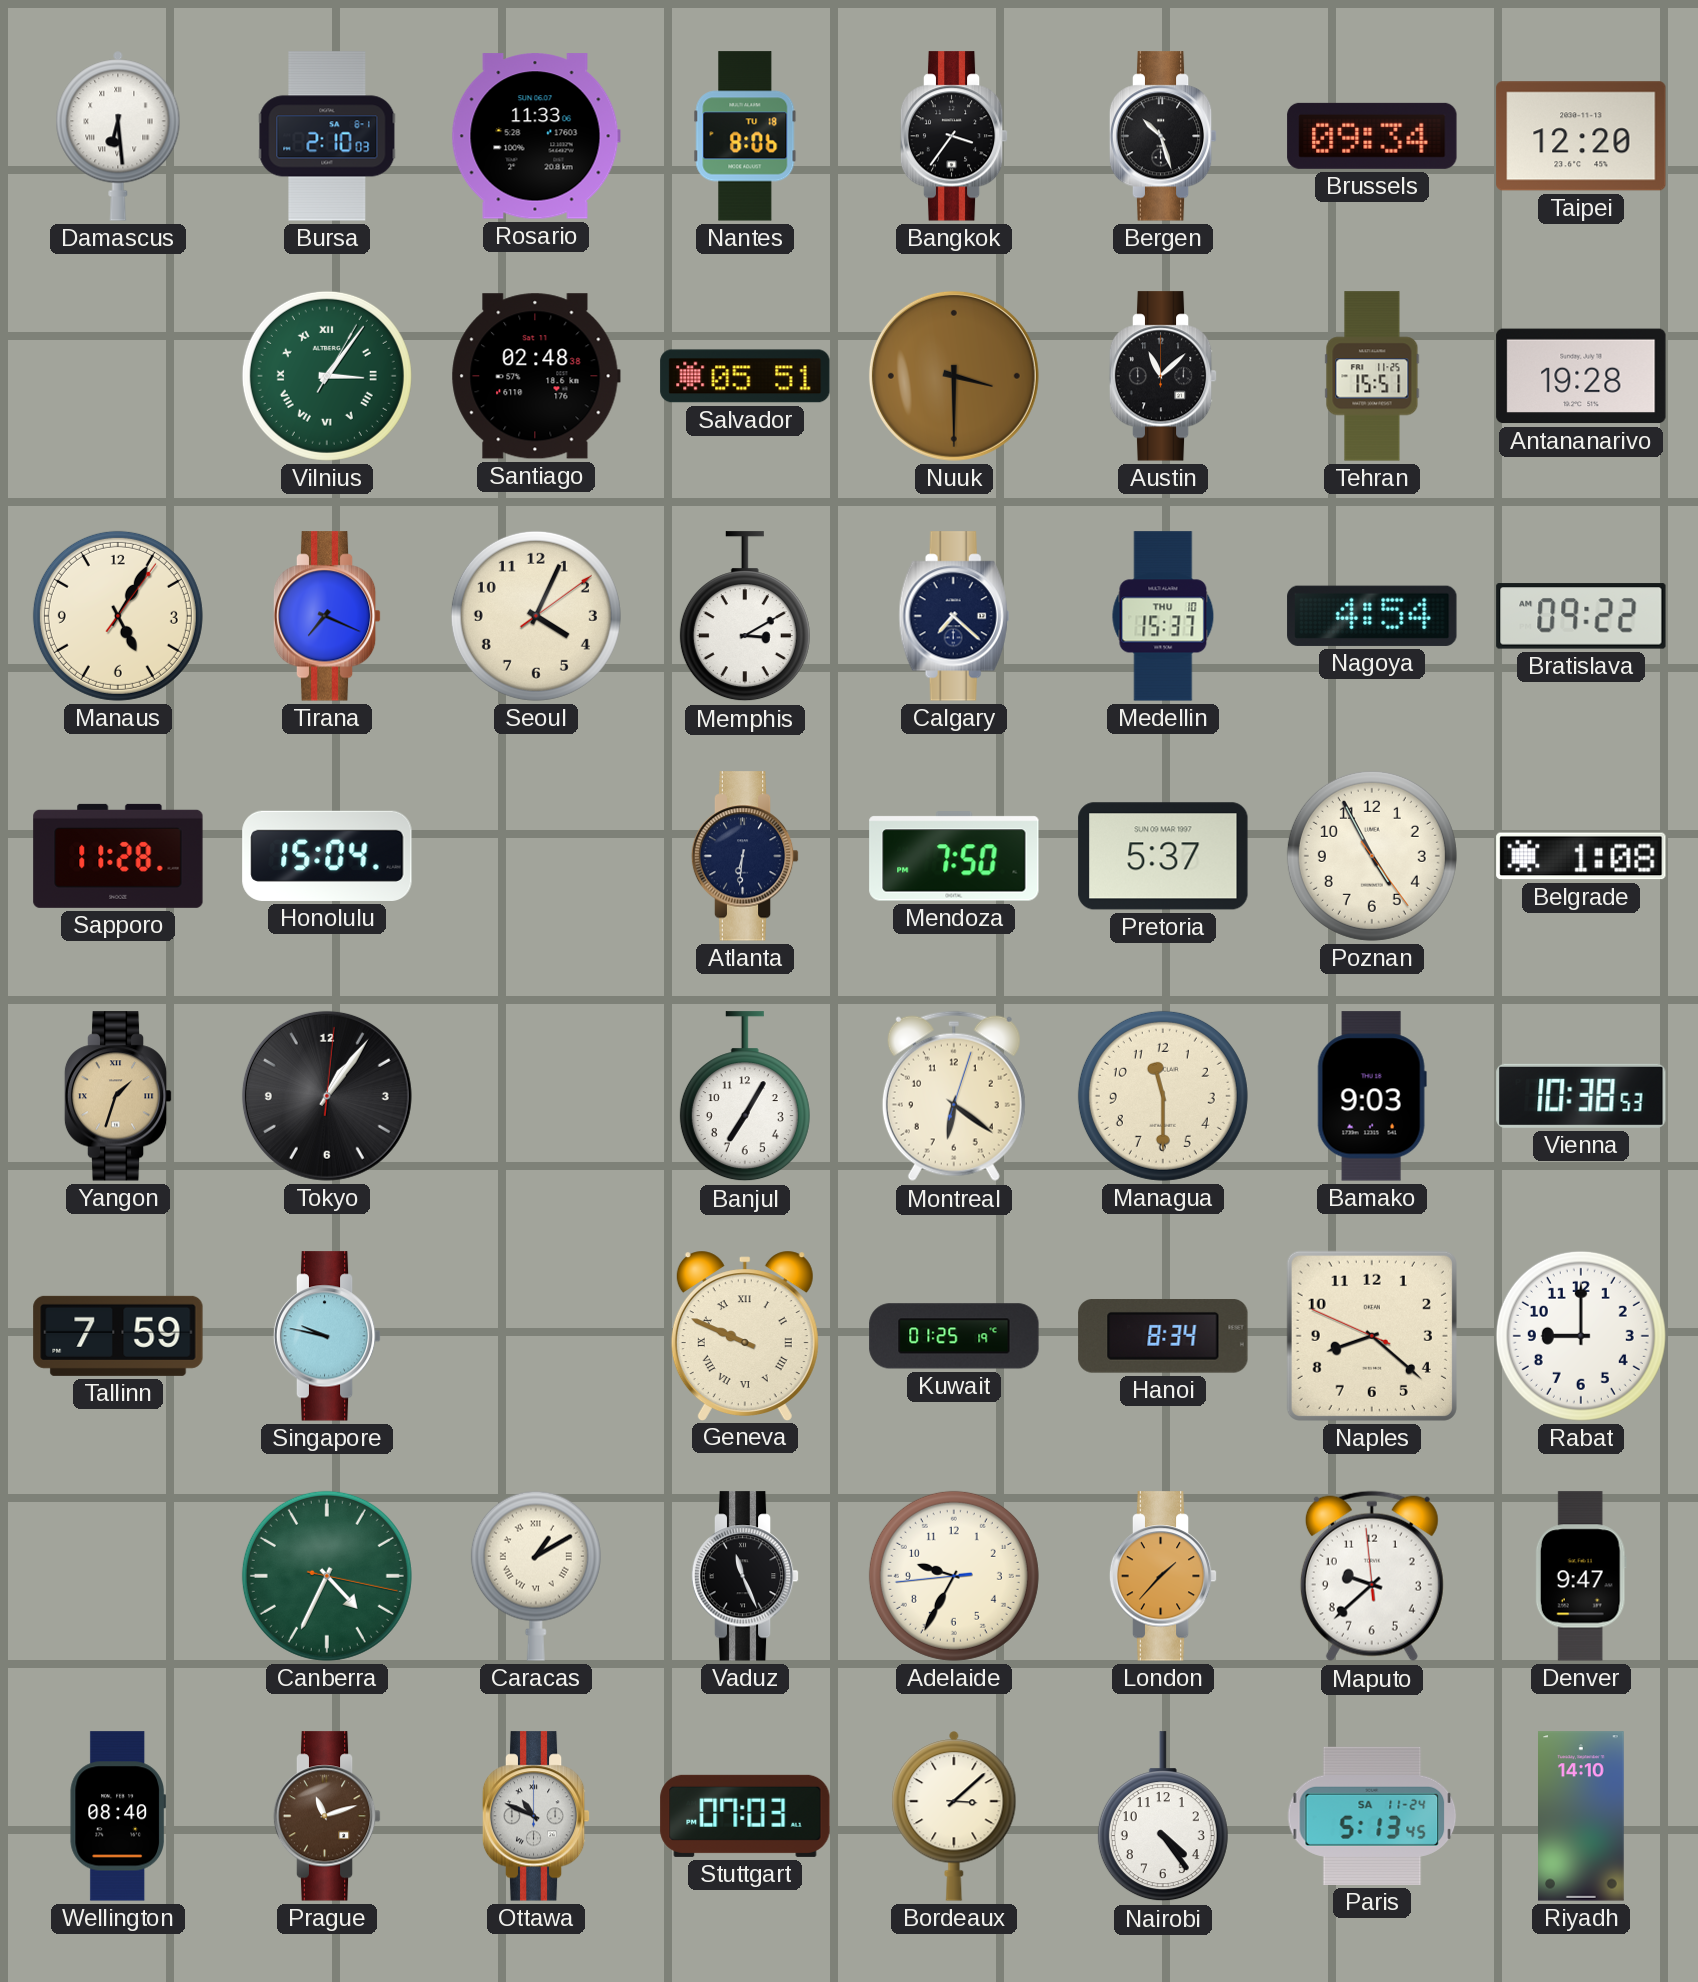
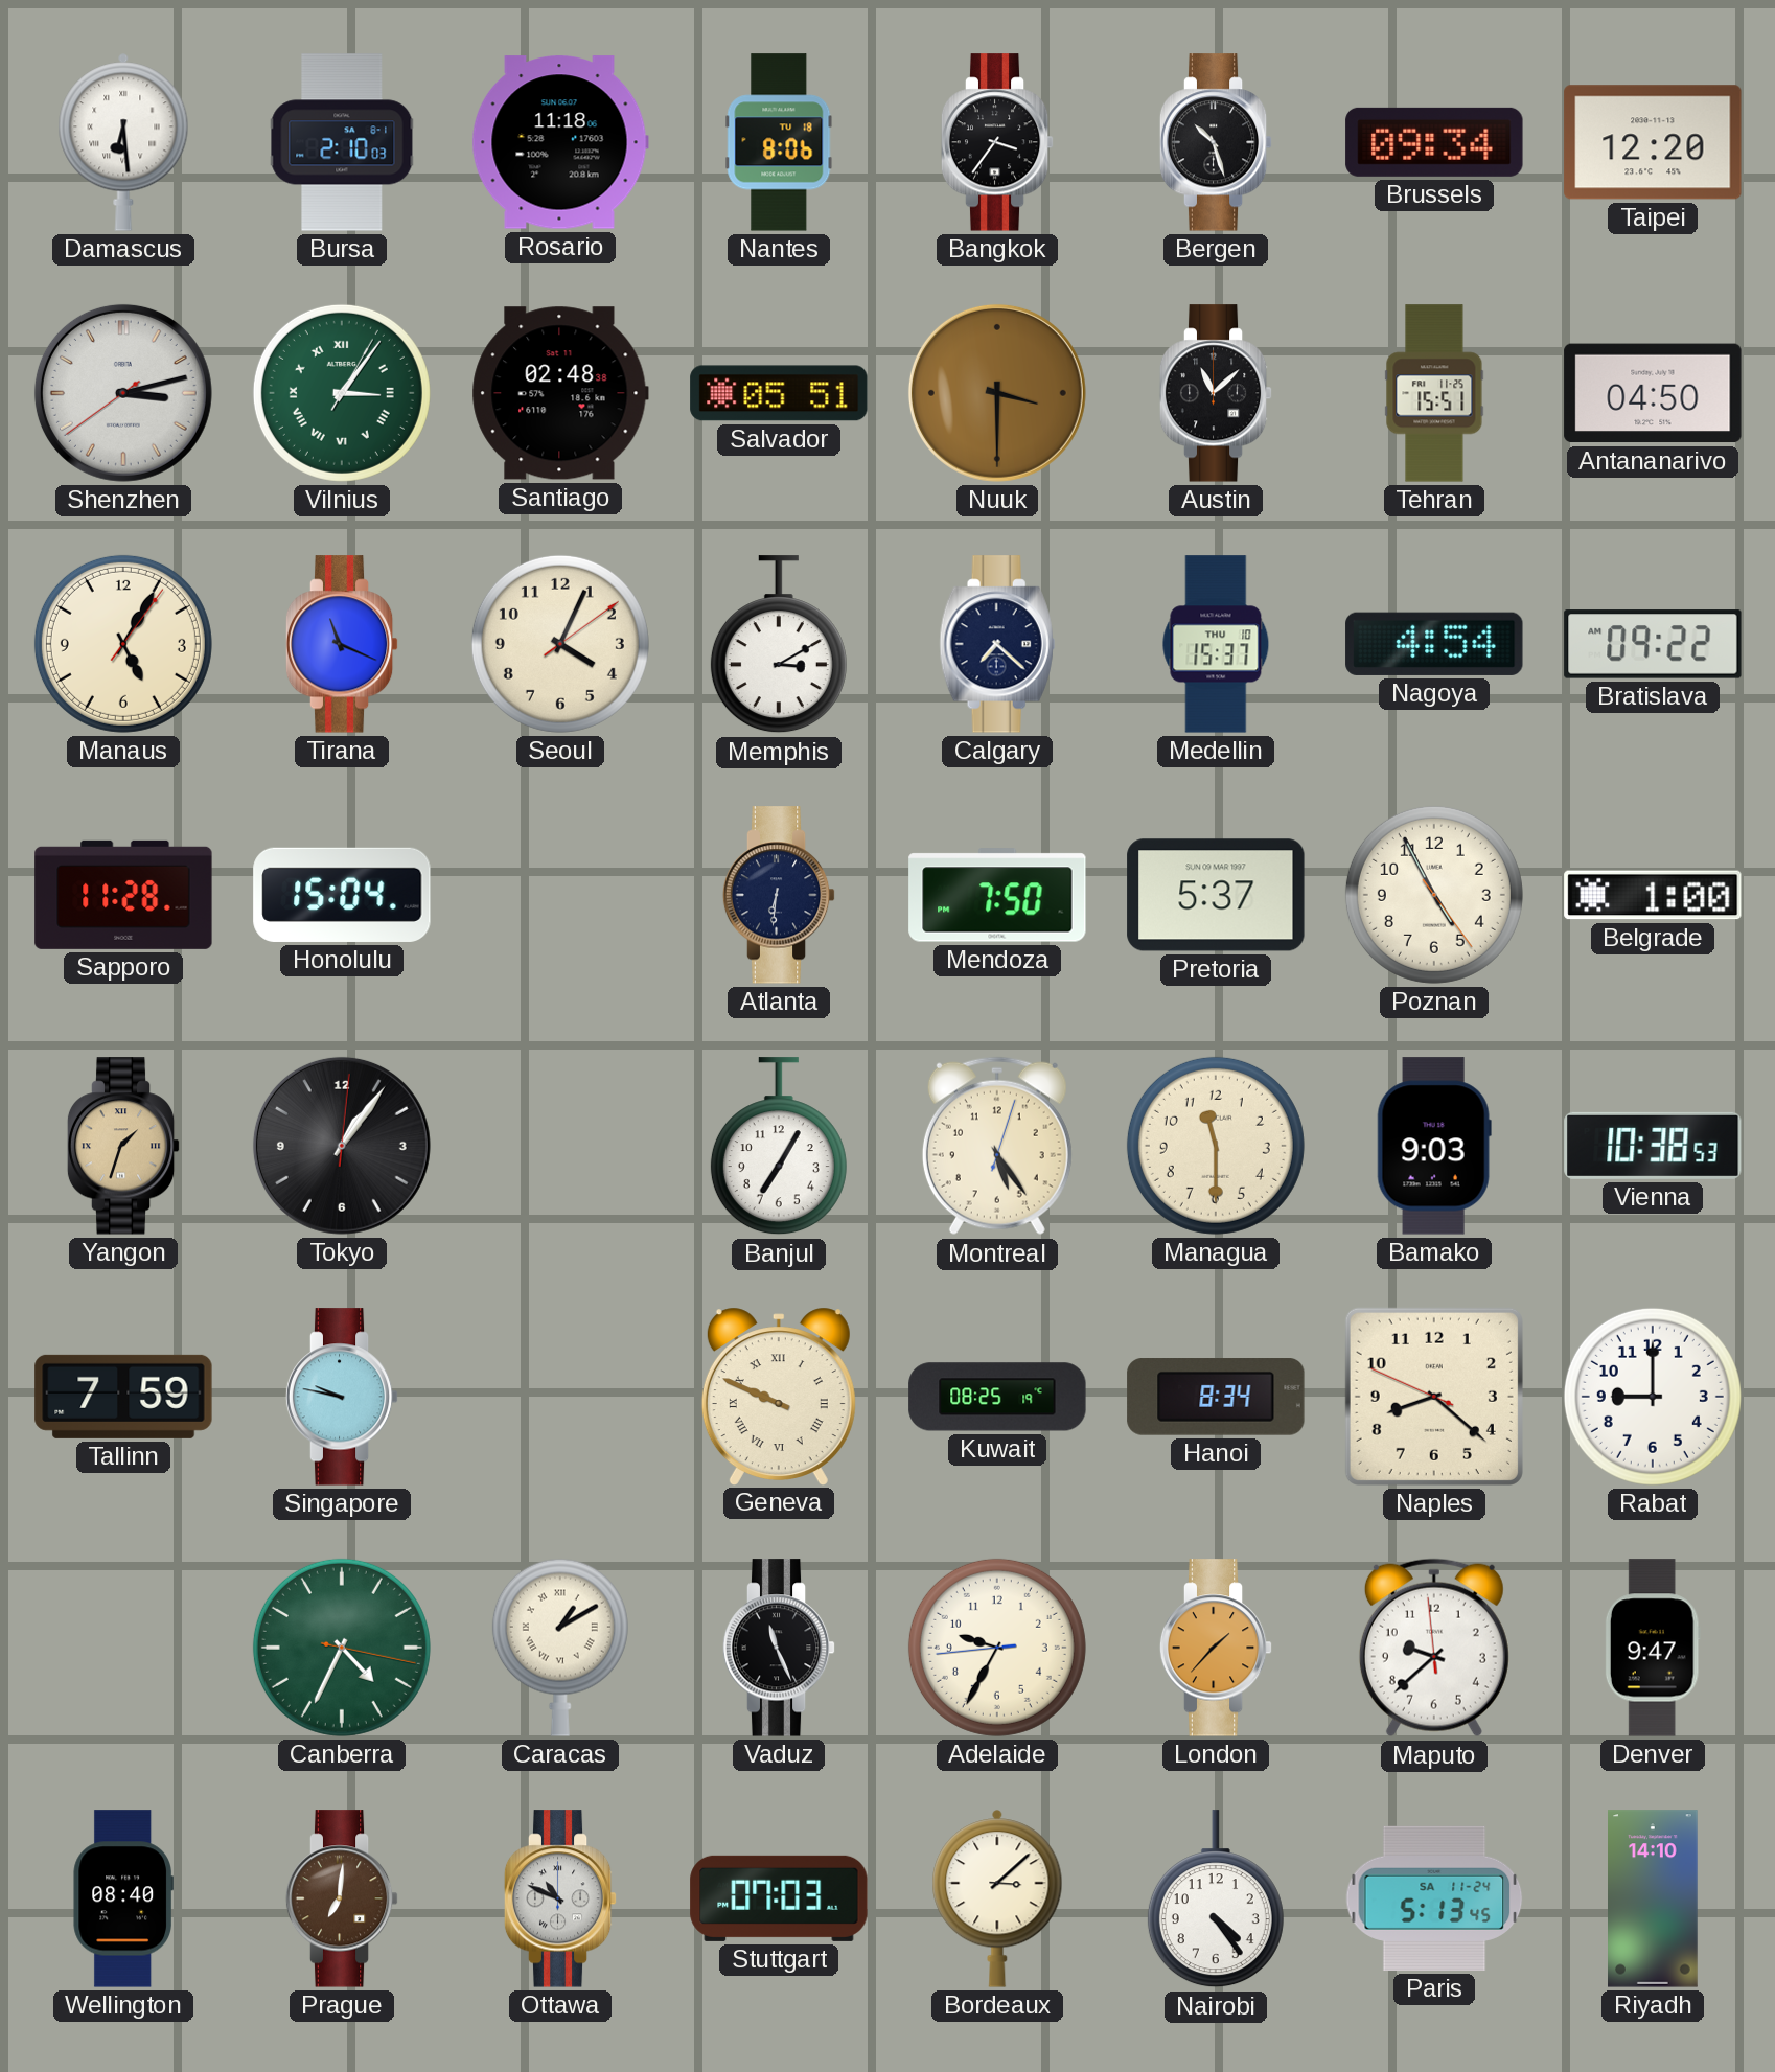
Rosario: 11:33 -> 11:18
Shenzhen: none -> 3:12
Antananarivo: 19:28 -> 04:50
Tirana: 7:19 -> 11:19
Belgrade: 1:08 -> 1:00
Montreal: 6:21 -> 5:24
Kuwait: 01:25 -> 08:25
Prague: 11:12 -> 7:01
